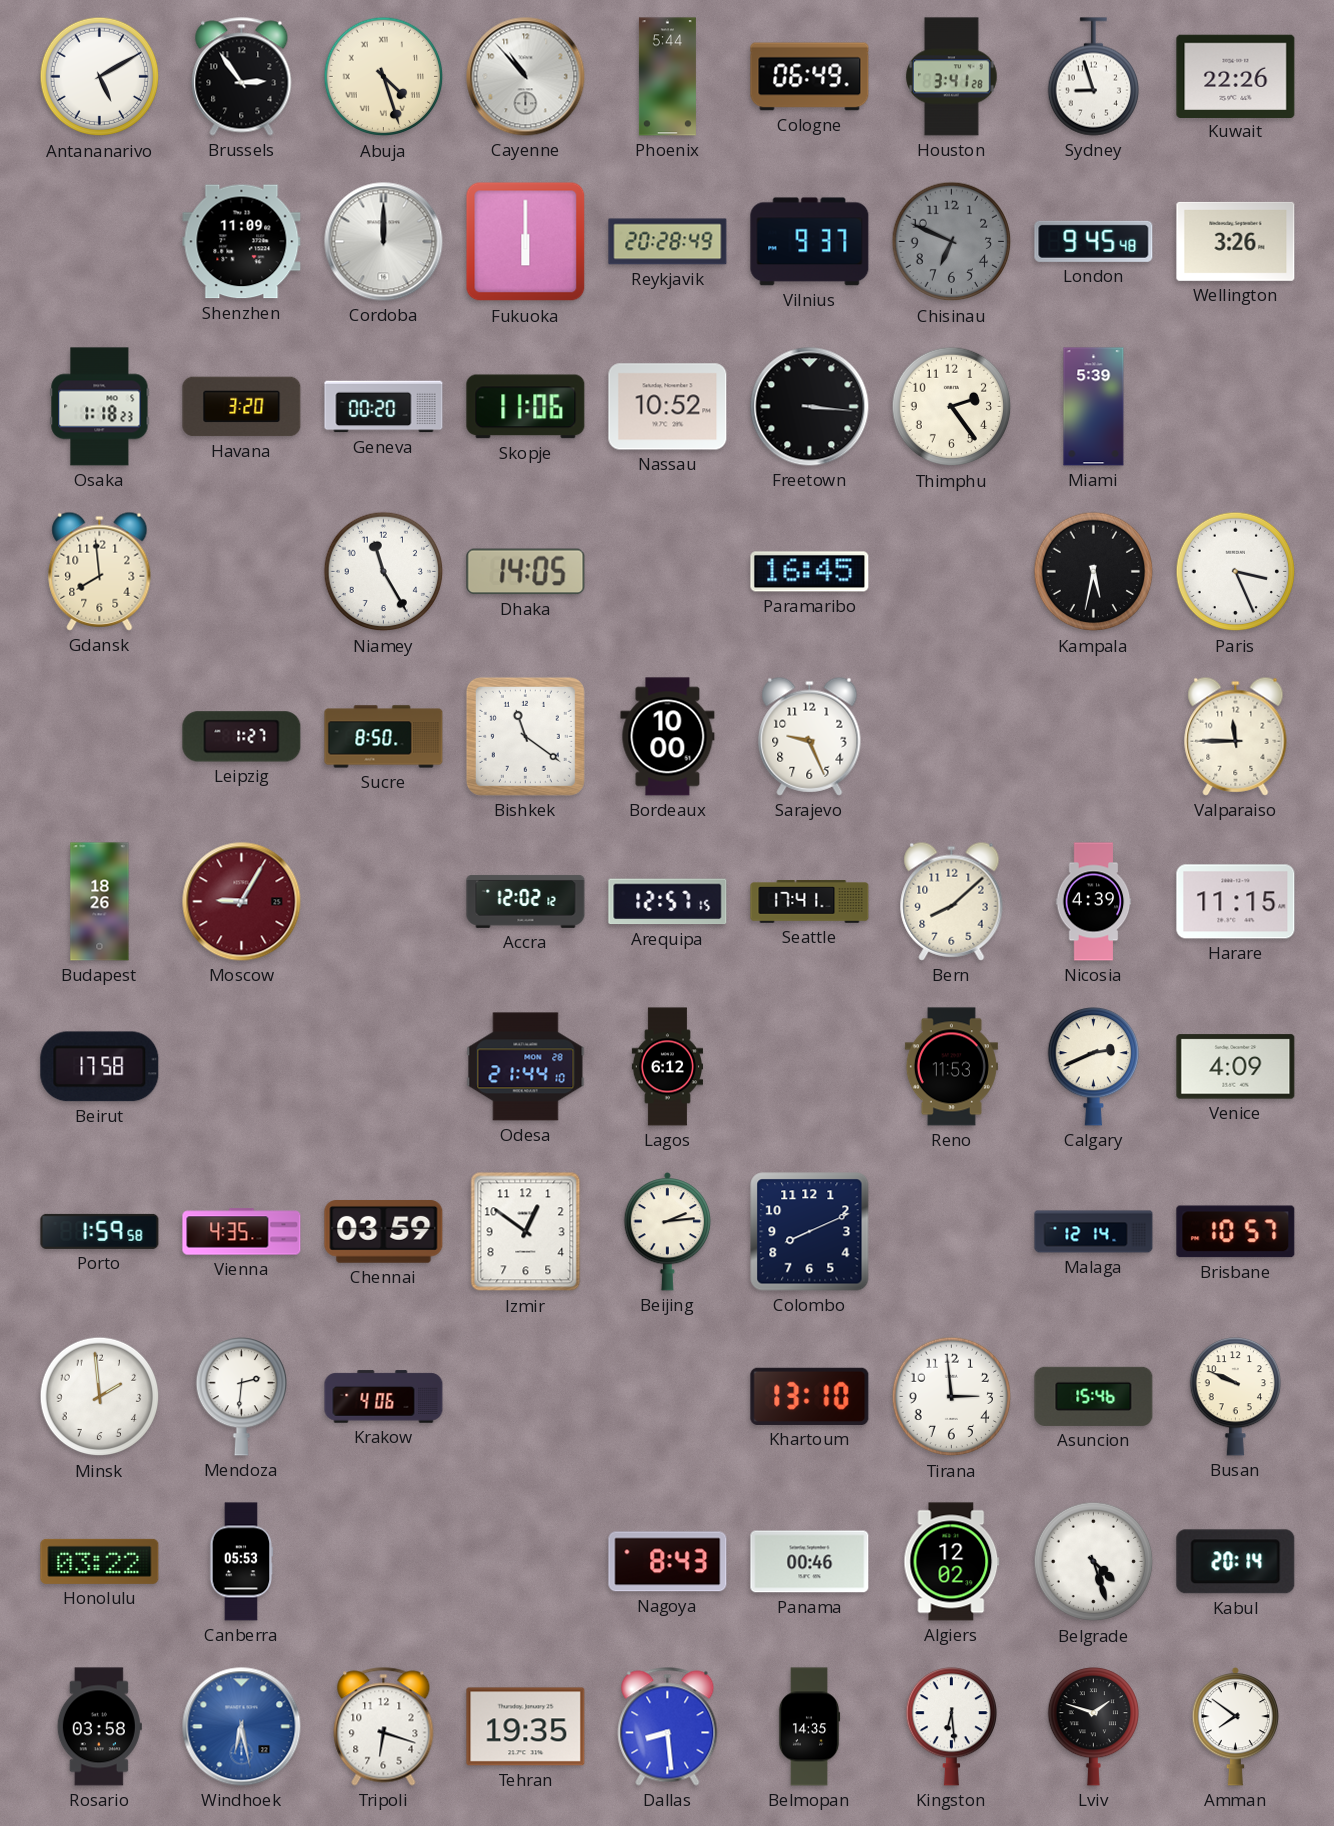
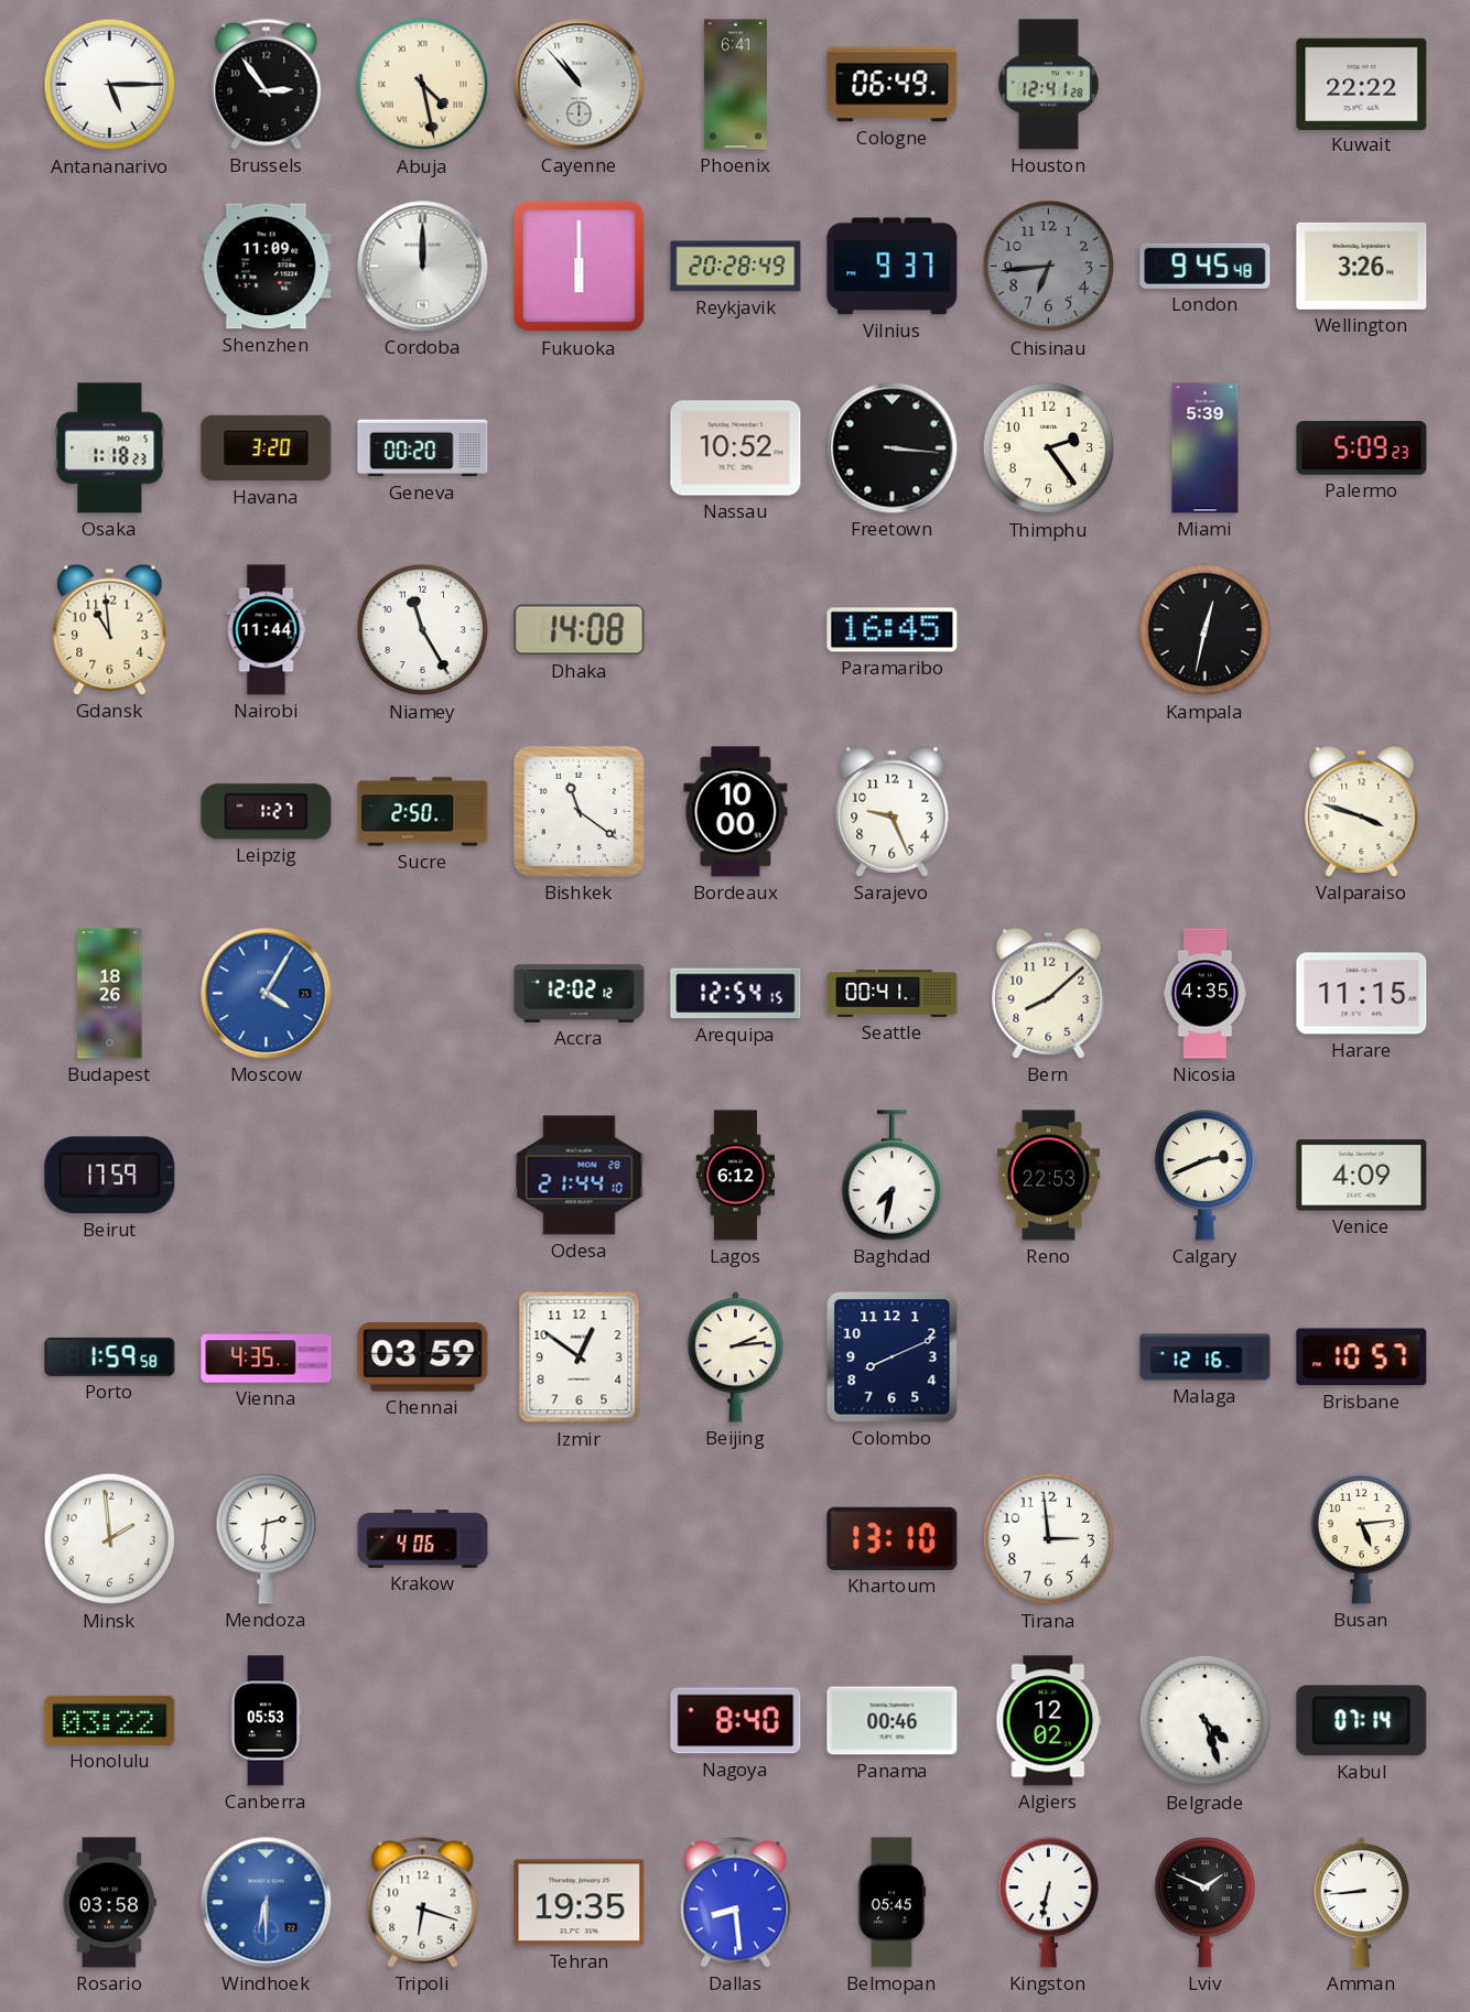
Antananarivo: 5:10 -> 5:15
Abuja: 4:27 -> 4:28
Phoenix: 5:44 -> 6:41
Houston: 3:41 -> 12:41
Sydney: 8:57 -> none
Kuwait: 22:26 -> 22:22
Chisinau: 6:49 -> 6:44
Skopje: 11:06 -> none
Palermo: none -> 5:09
Gdansk: 7:59 -> 10:59
Nairobi: none -> 11:44
Dhaka: 14:05 -> 14:08
Kampala: 5:32 -> 12:32
Paris: 3:26 -> none
Sucre: 8:50 -> 2:50
Valparaiso: 11:45 -> 3:48
Moscow: 9:05 -> 4:05
Moscow dial: burgundy -> blue
Arequipa: 12:57 -> 12:54
Seattle: 17:41 -> 00:41
Nicosia: 4:39 -> 4:35
Beirut: 17:58 -> 17:59
Baghdad: none -> 7:32
Reno: 11:53 -> 22:53
Malaga: 12:14 -> 12:16
Asuncion: 15:46 -> none
Busan: 9:49 -> 5:14
Nagoya: 8:43 -> 8:40
Kabul: 20:14 -> 07:14
Windhoek: 6:28 -> 6:30
Belmopan: 14:35 -> 05:45
Kingston: 6:29 -> 6:32
Lviv: 1:48 -> 1:49
Amman: 7:51 -> 8:44
